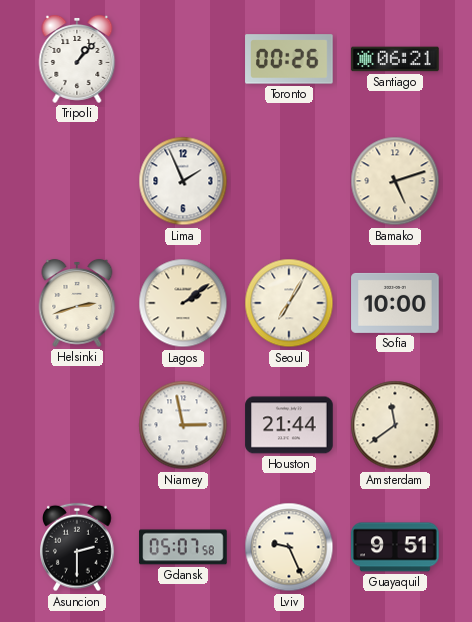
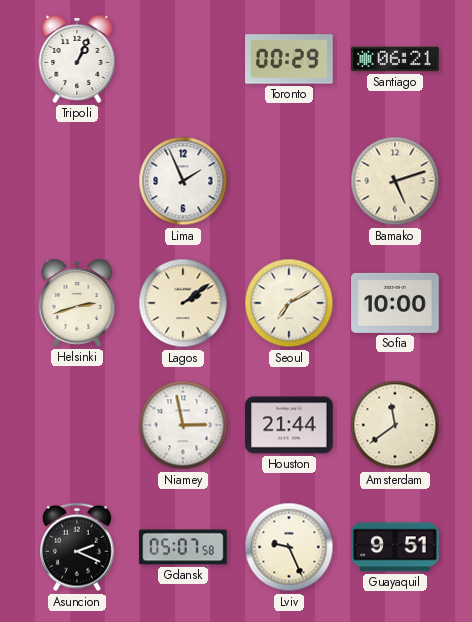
Tripoli: 1:07 -> 1:04
Toronto: 00:26 -> 00:29
Seoul: 7:05 -> 7:10
Asuncion: 2:30 -> 2:19
